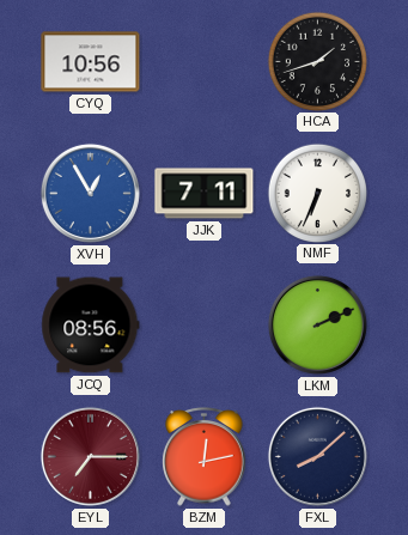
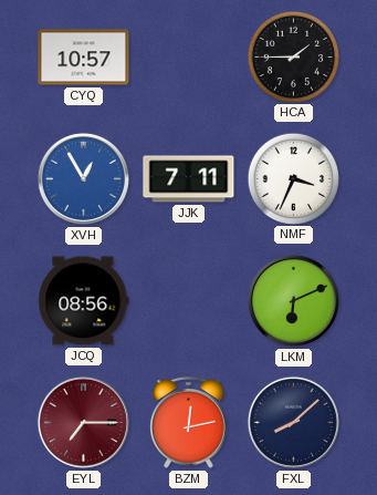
CYQ: 10:56 -> 10:57
HCA: 1:42 -> 1:45
NMF: 6:34 -> 3:34
LKM: 2:11 -> 6:11
